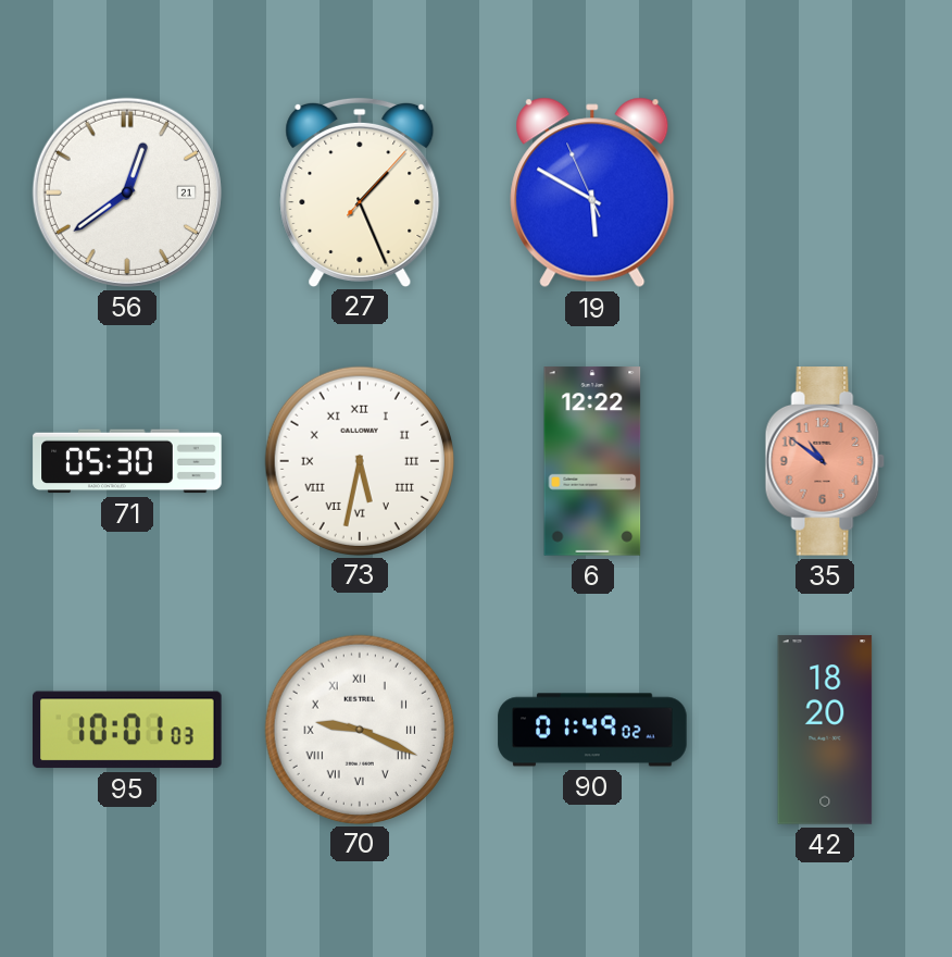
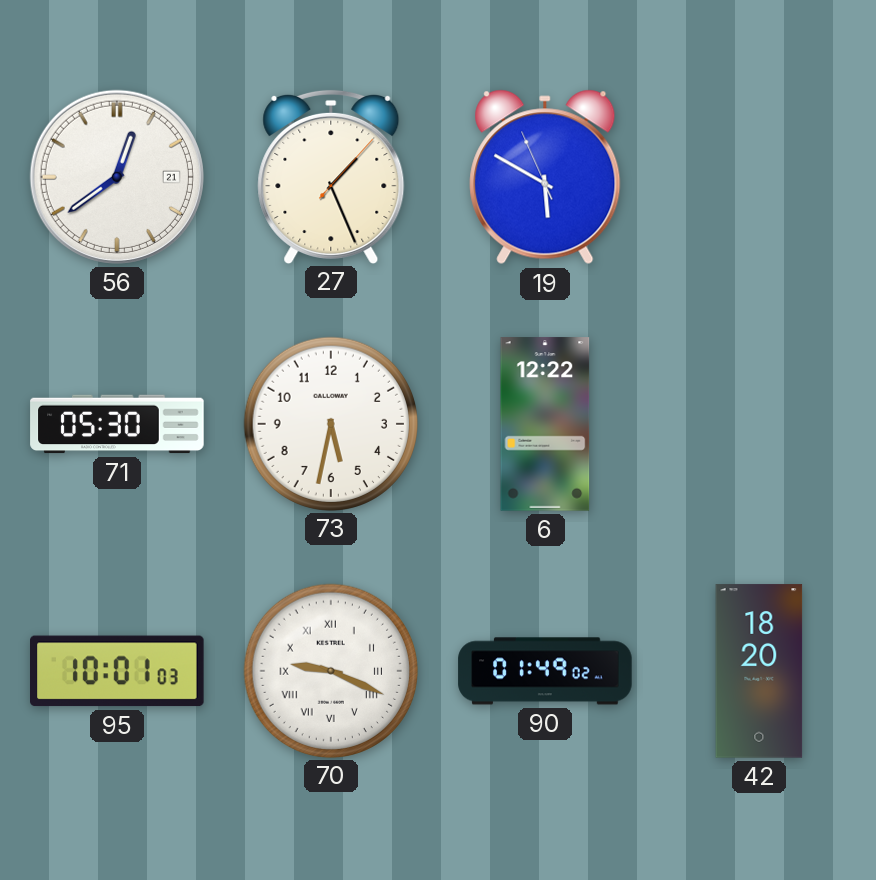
73 numerals: Roman -> Arabic
35: 10:51 -> none
